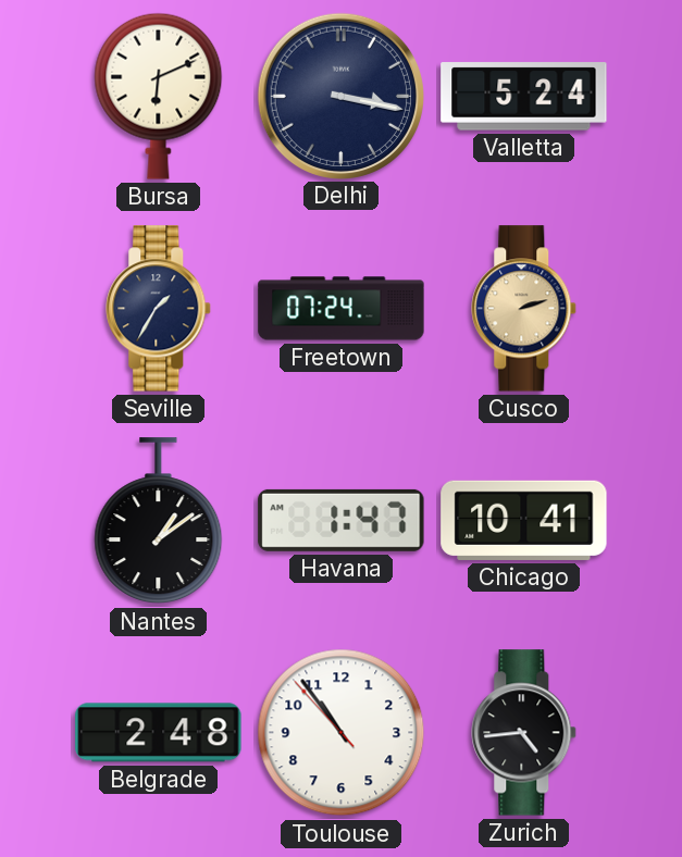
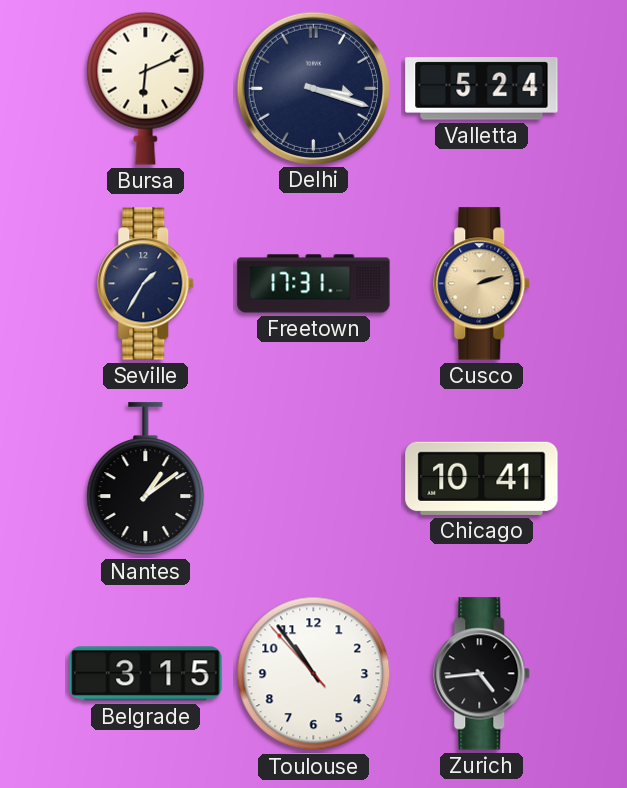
Delhi: 3:17 -> 3:18
Freetown: 07:24 -> 17:31
Havana: 1:47 -> none
Belgrade: 2:48 -> 3:15
